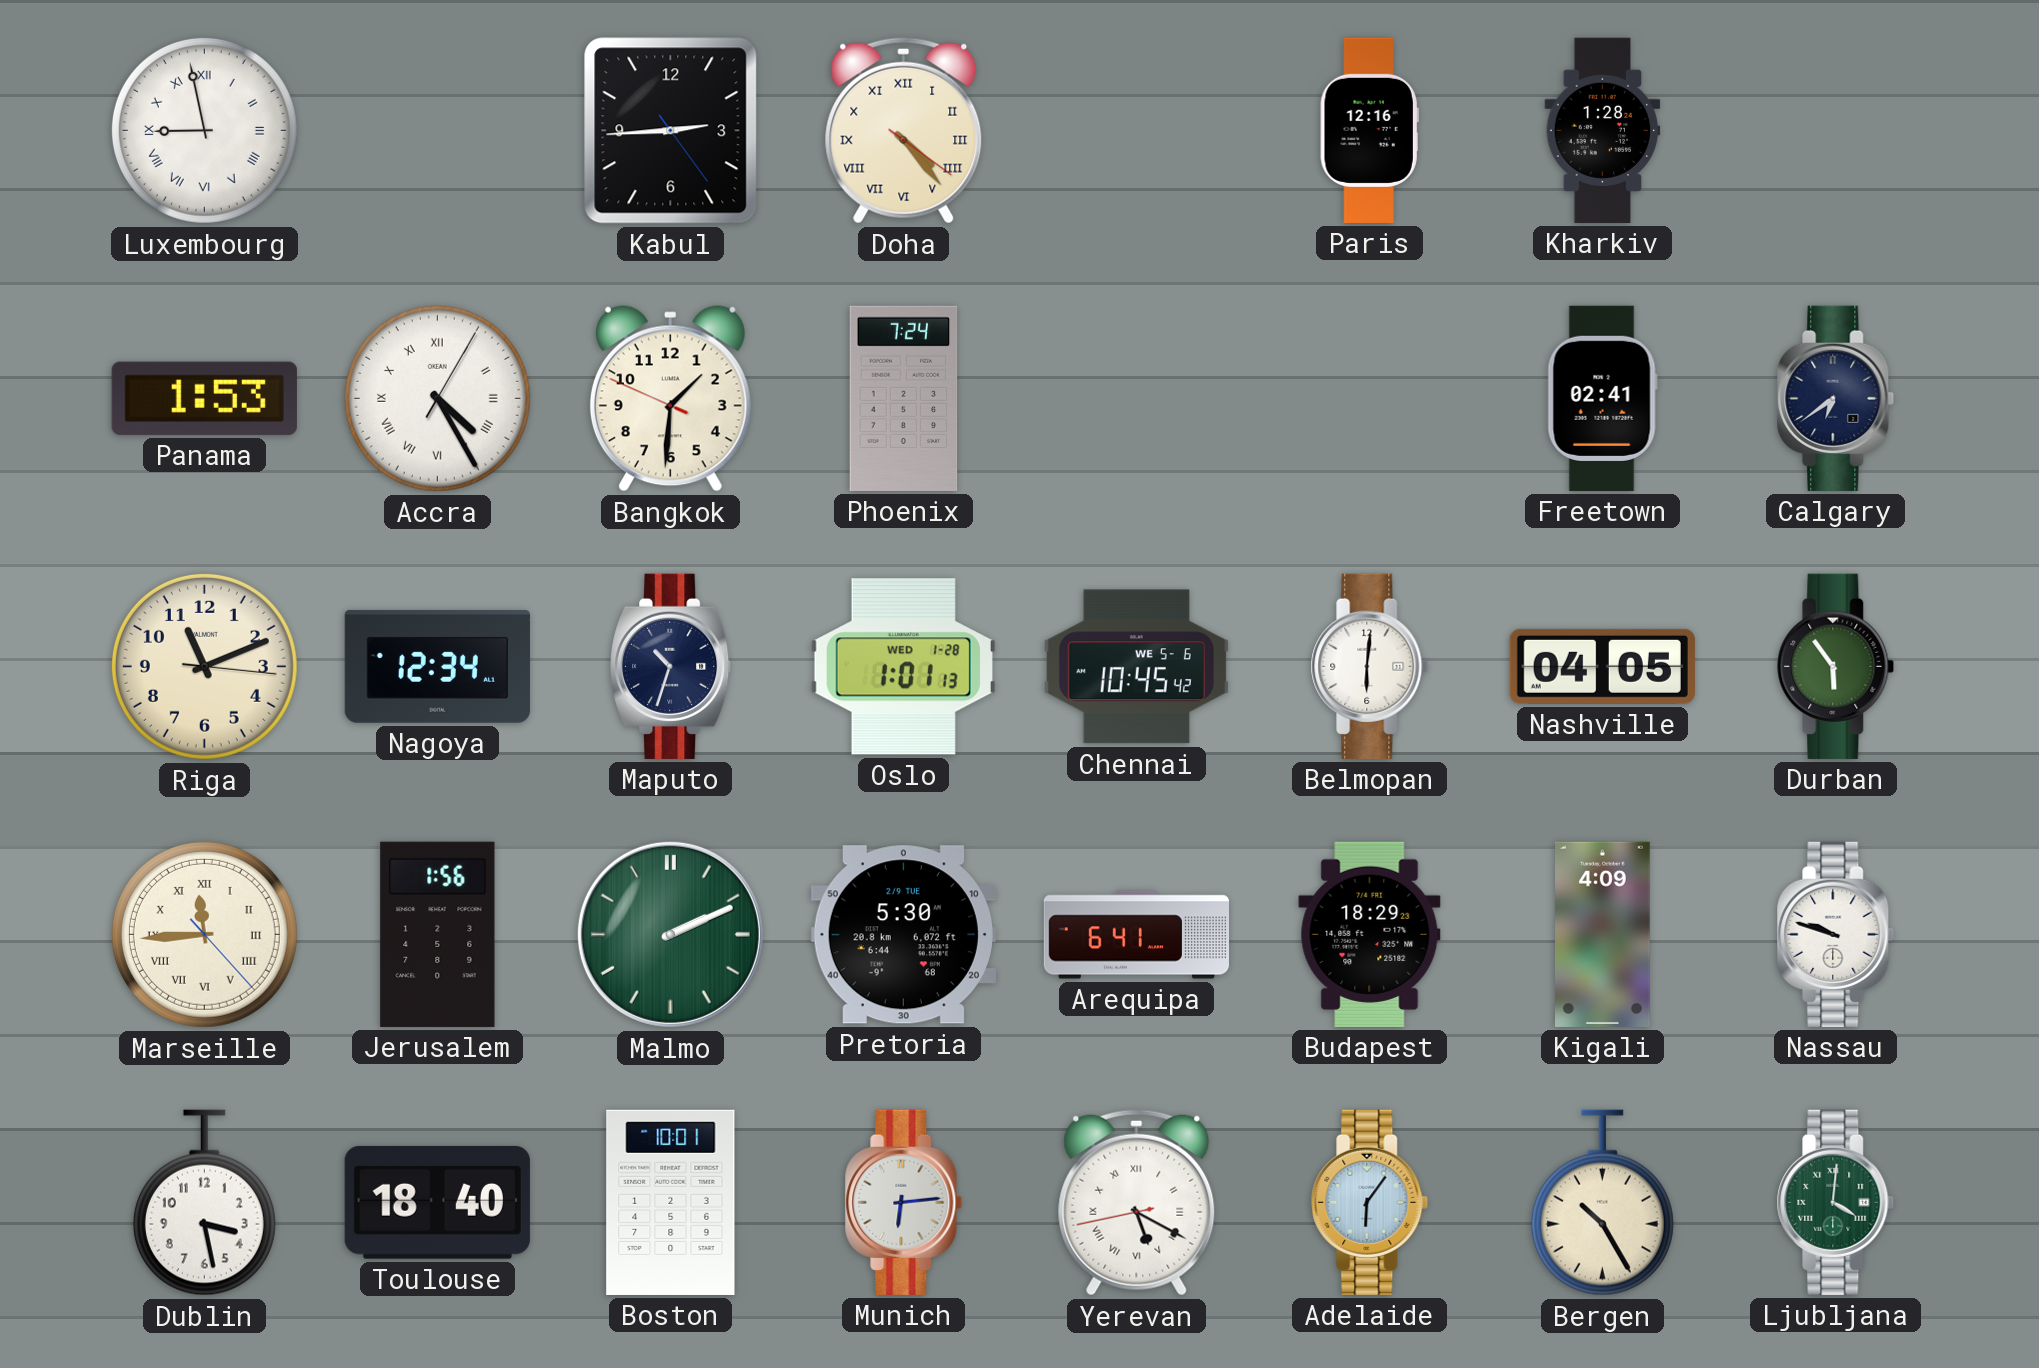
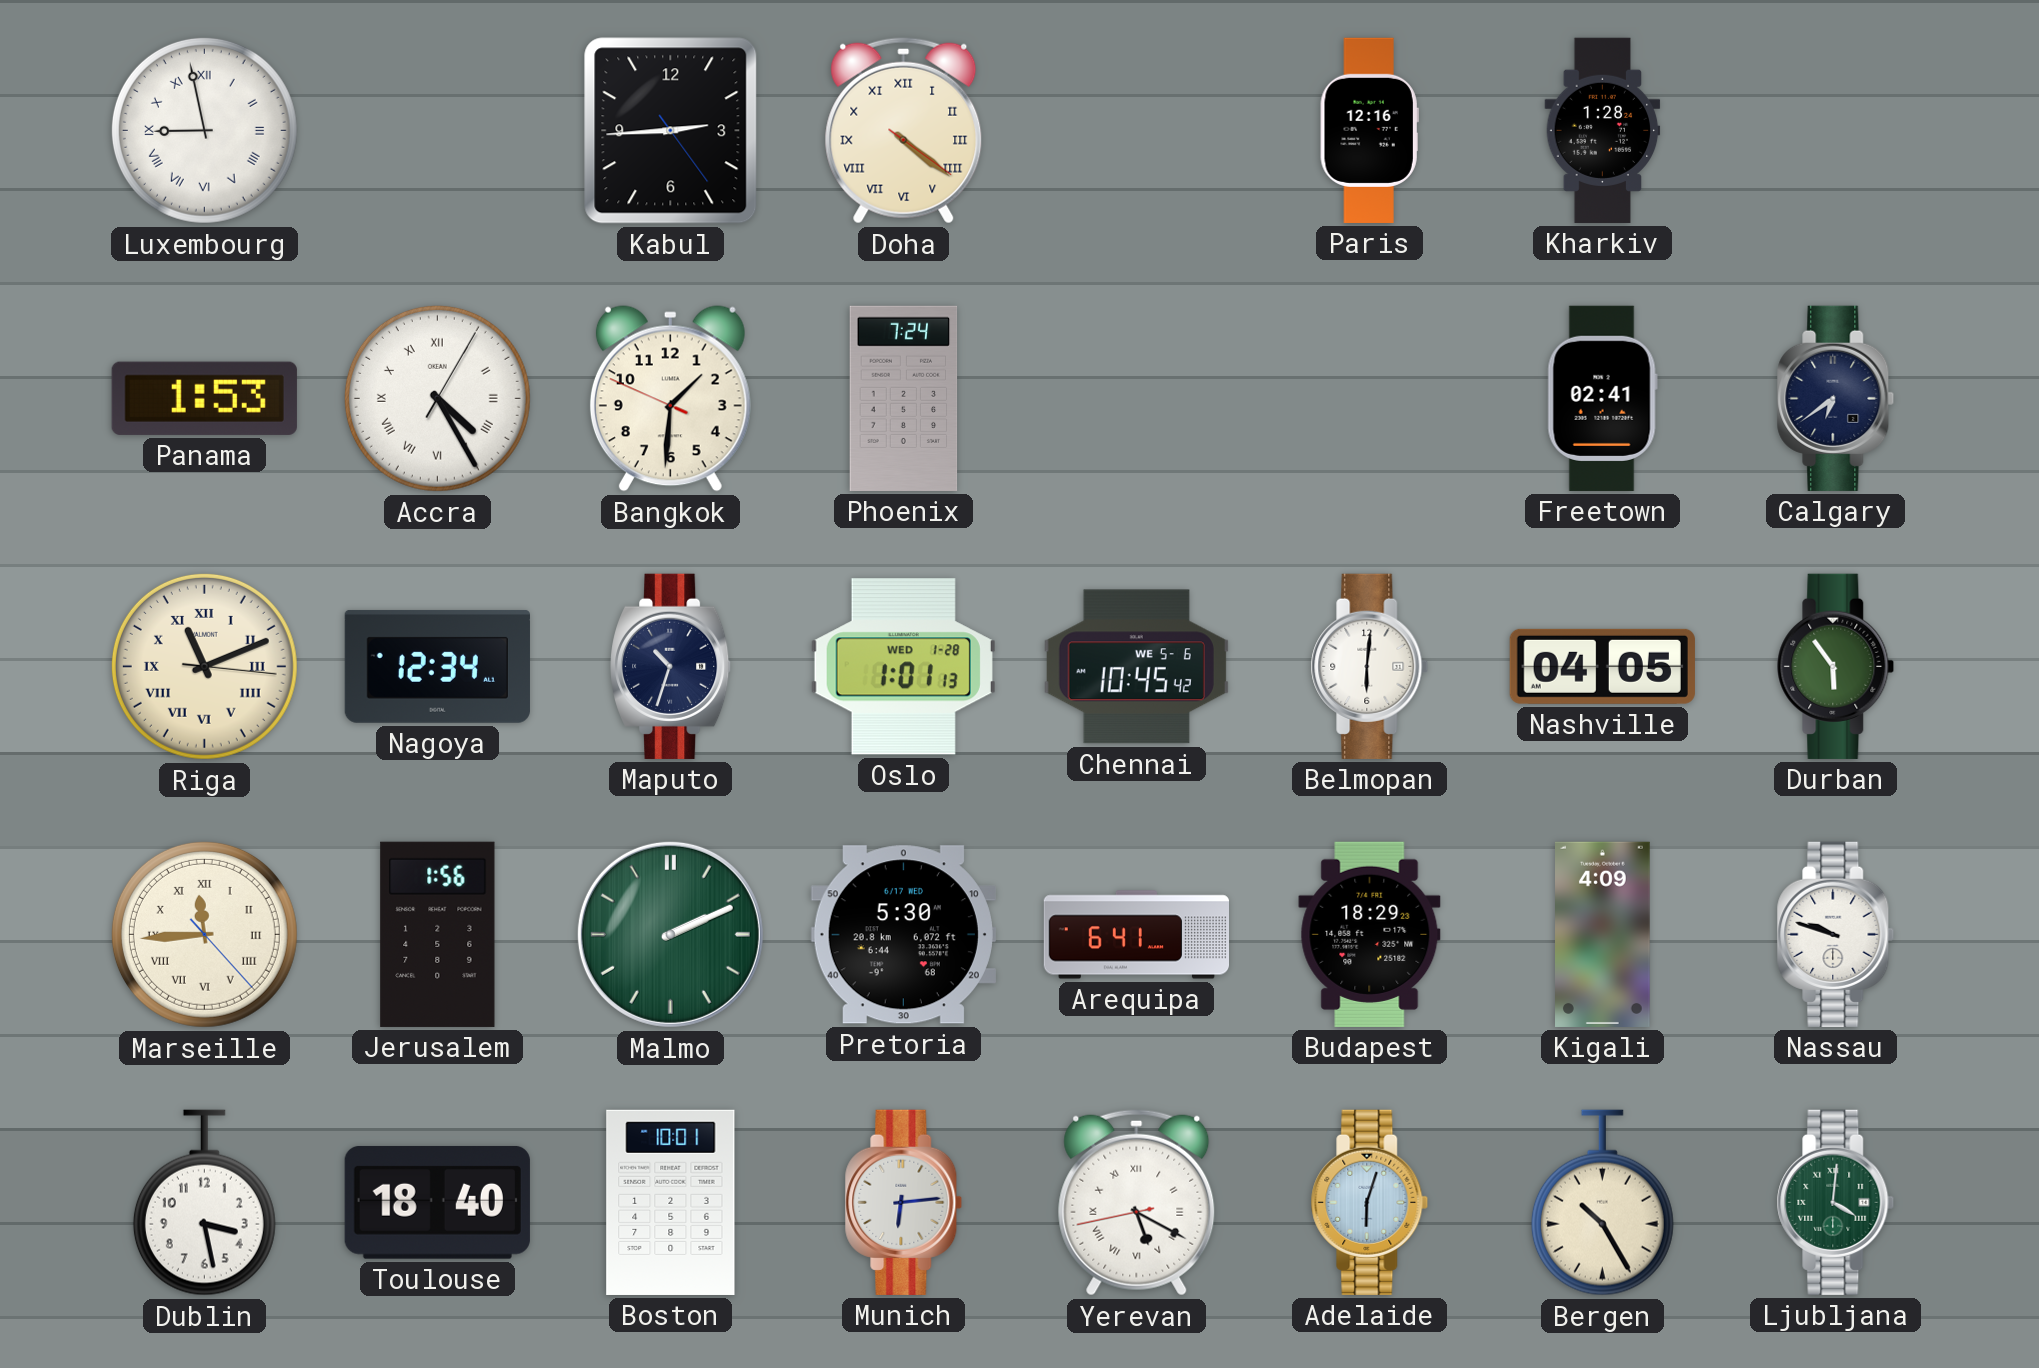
Doha: 4:23 -> 4:21
Riga numerals: Arabic -> Roman
Pretoria date: 2/9 TUE -> 6/17 WED
Adelaide: 6:06 -> 6:03
